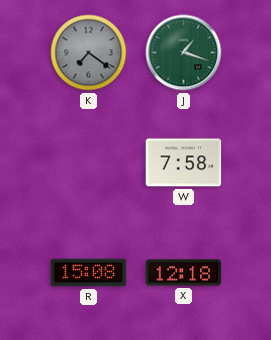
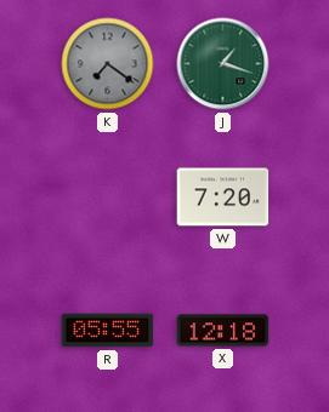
W: 7:58 -> 7:20
R: 15:08 -> 05:55
